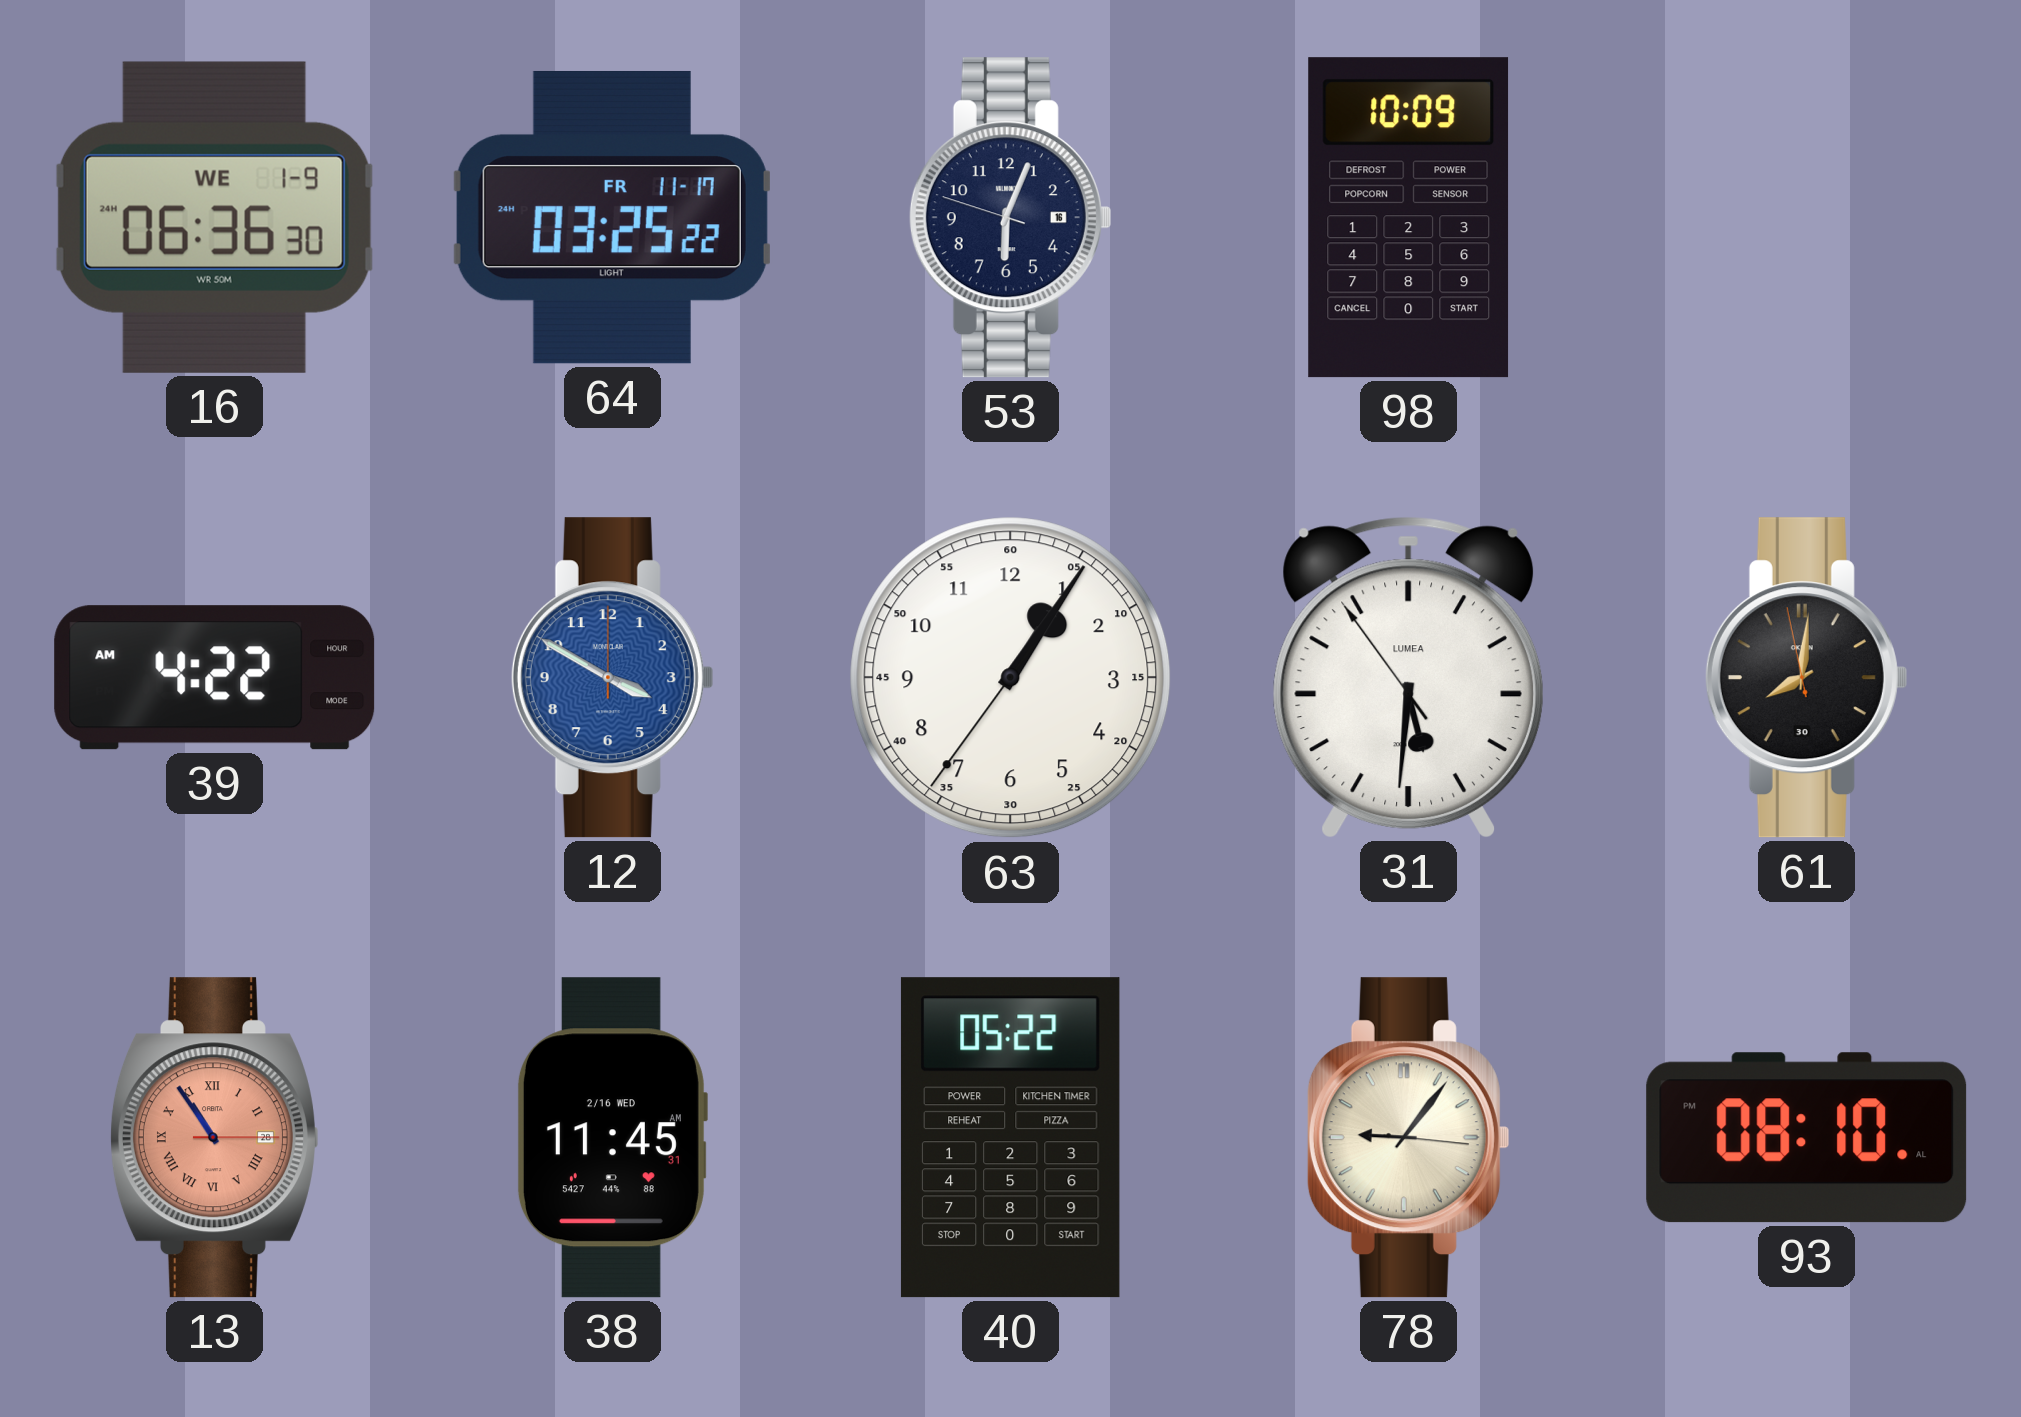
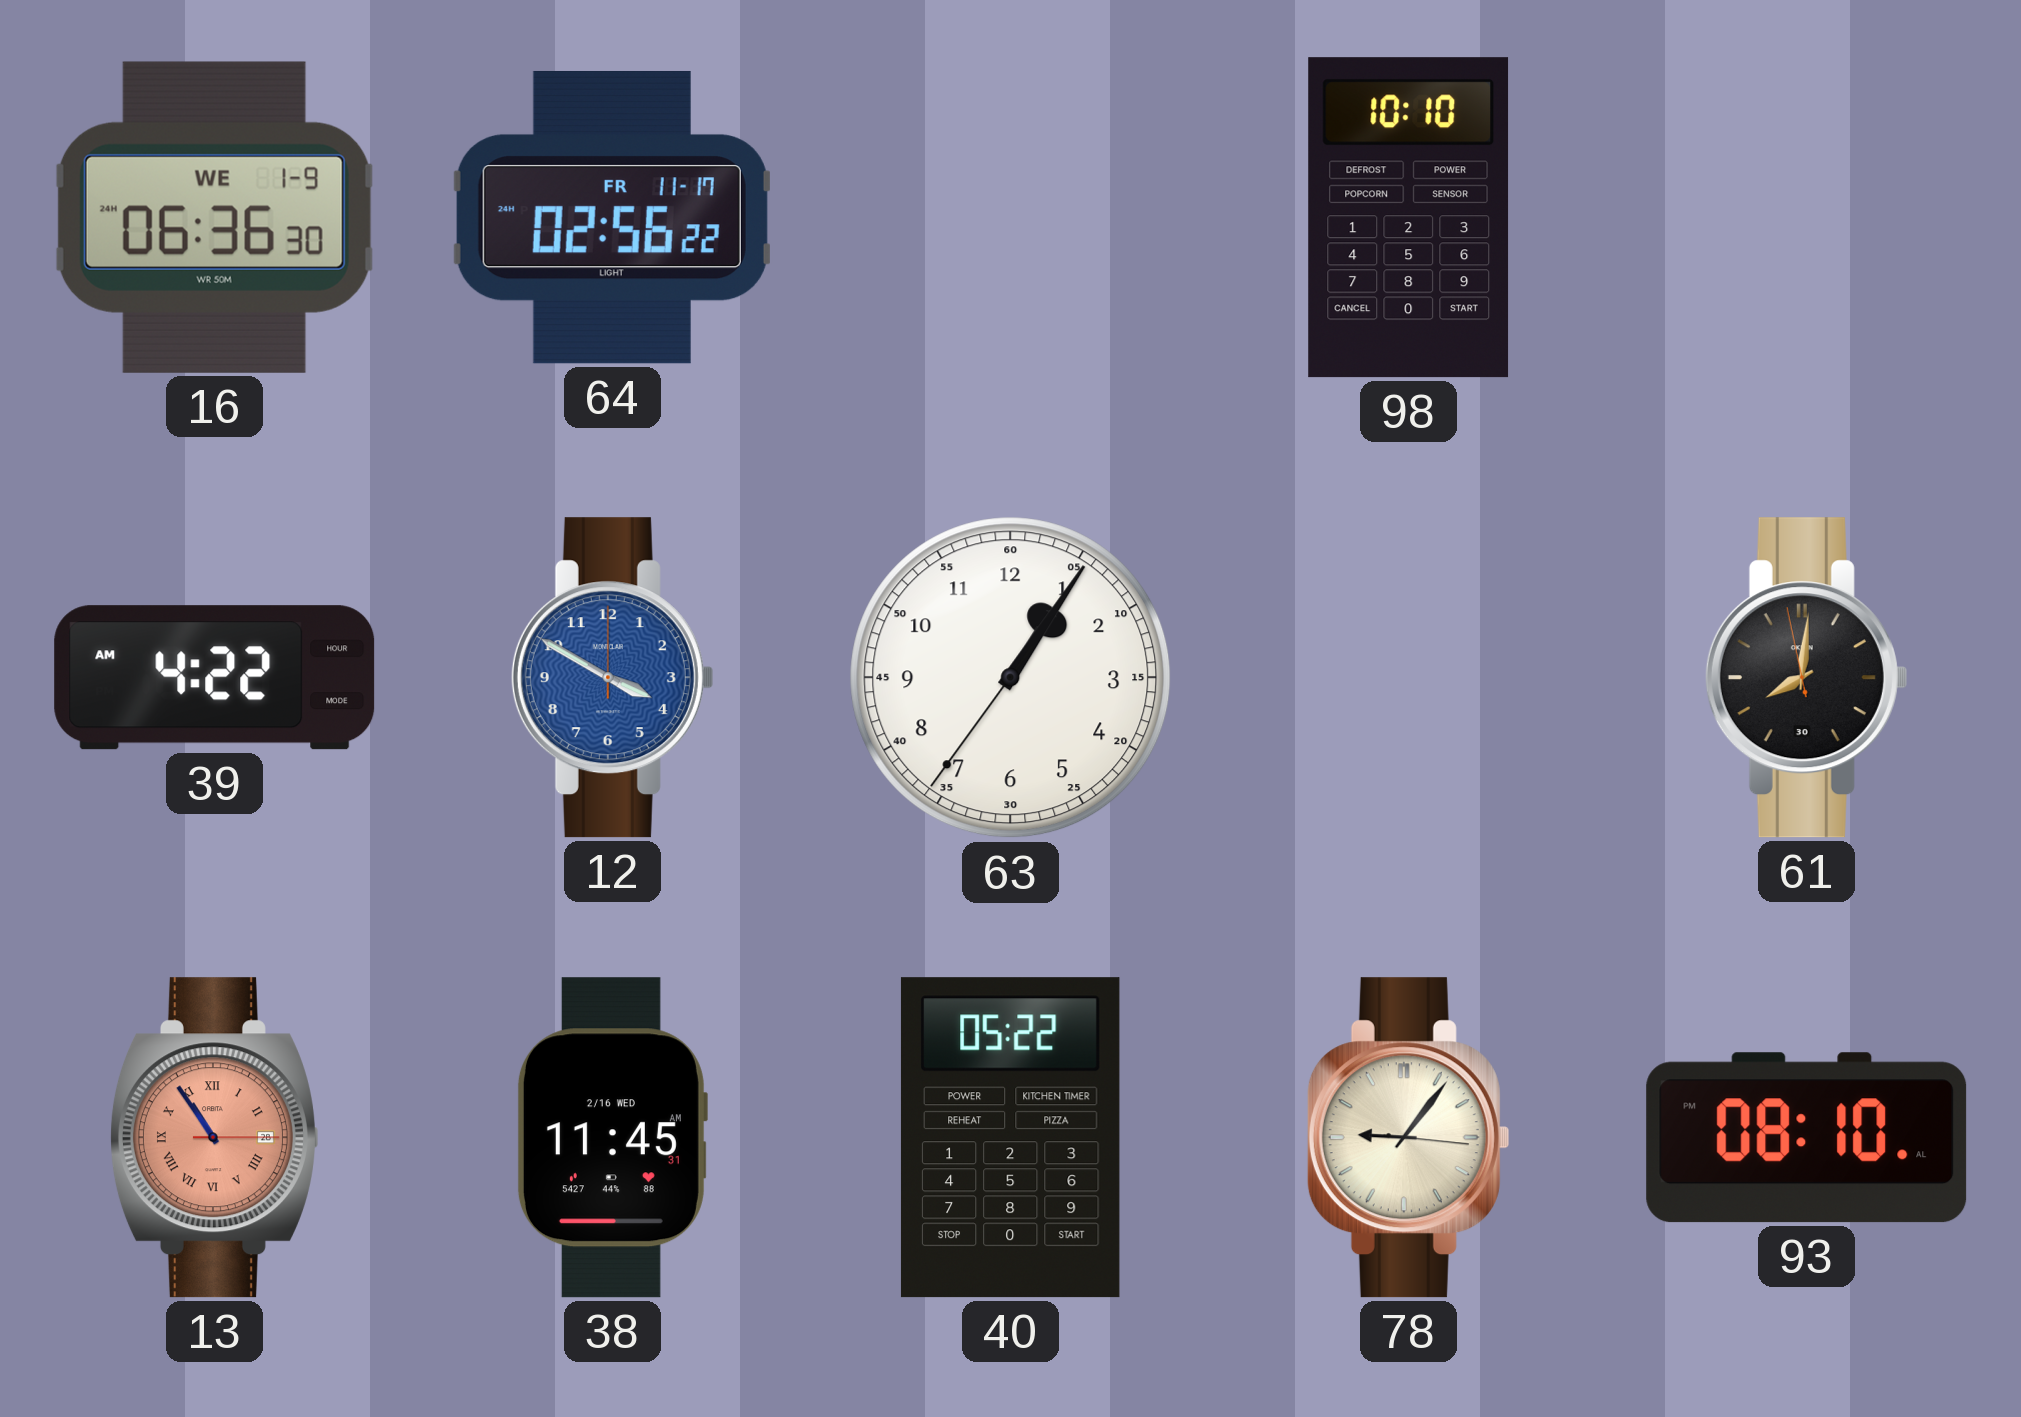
64: 03:25 -> 02:56
53: 6:03 -> none
98: 10:09 -> 10:10
31: 5:30 -> none
